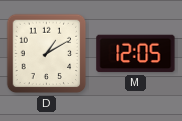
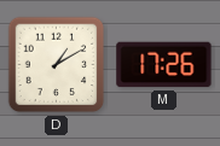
M: 12:05 -> 17:26
